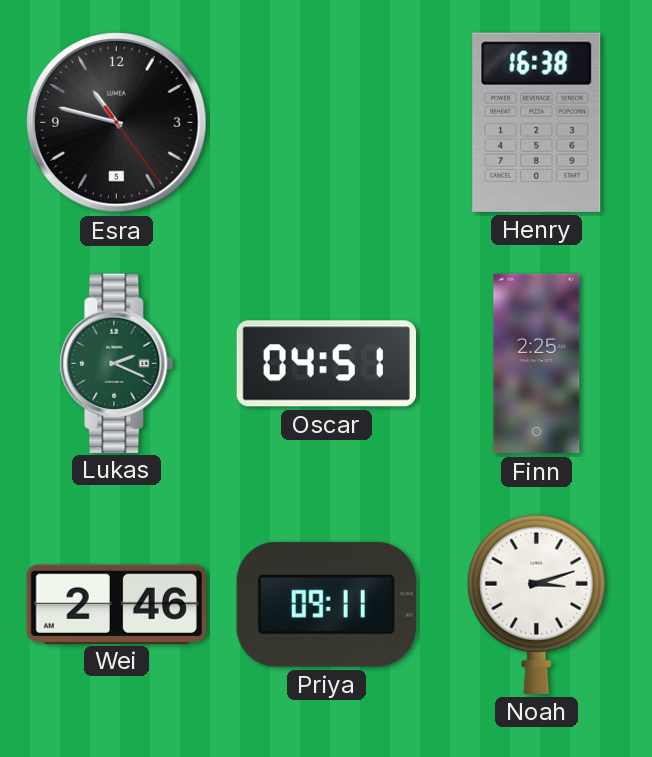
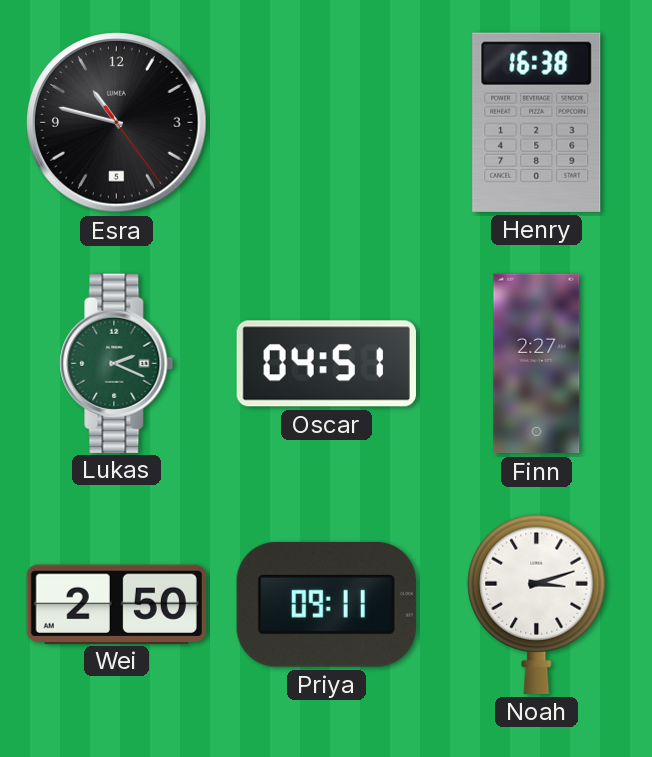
Finn: 2:25 -> 2:27
Wei: 2:46 -> 2:50
